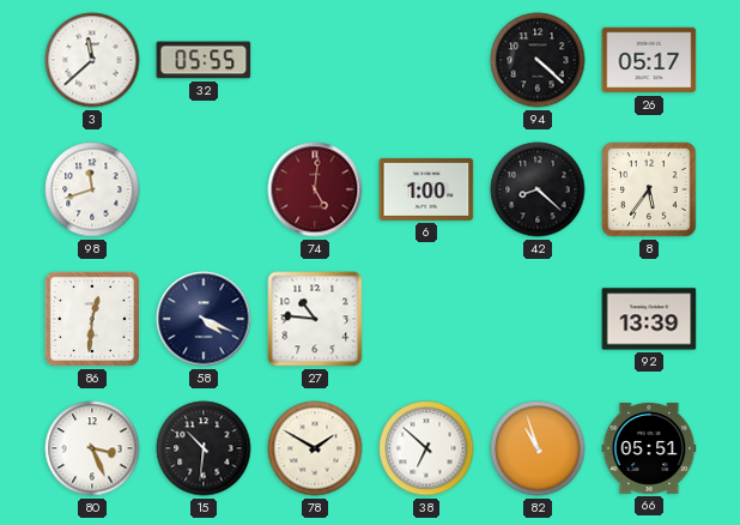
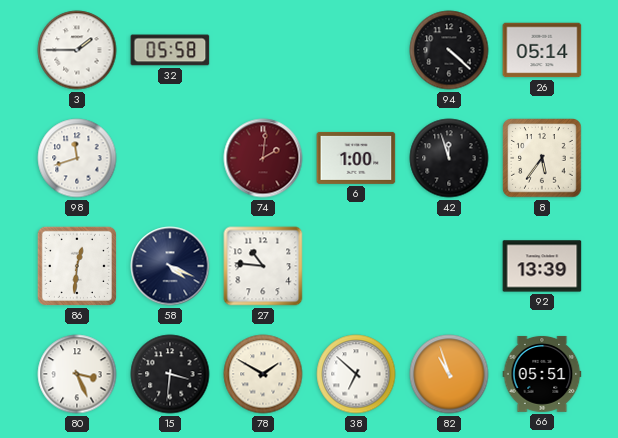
3: 11:38 -> 1:45
32: 05:55 -> 05:58
26: 05:17 -> 05:14
74: 5:01 -> 2:01
42: 8:22 -> 11:57
15: 10:31 -> 3:31
